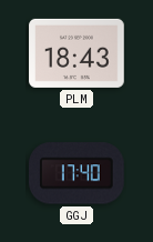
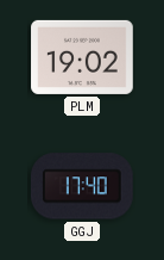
PLM: 18:43 -> 19:02
